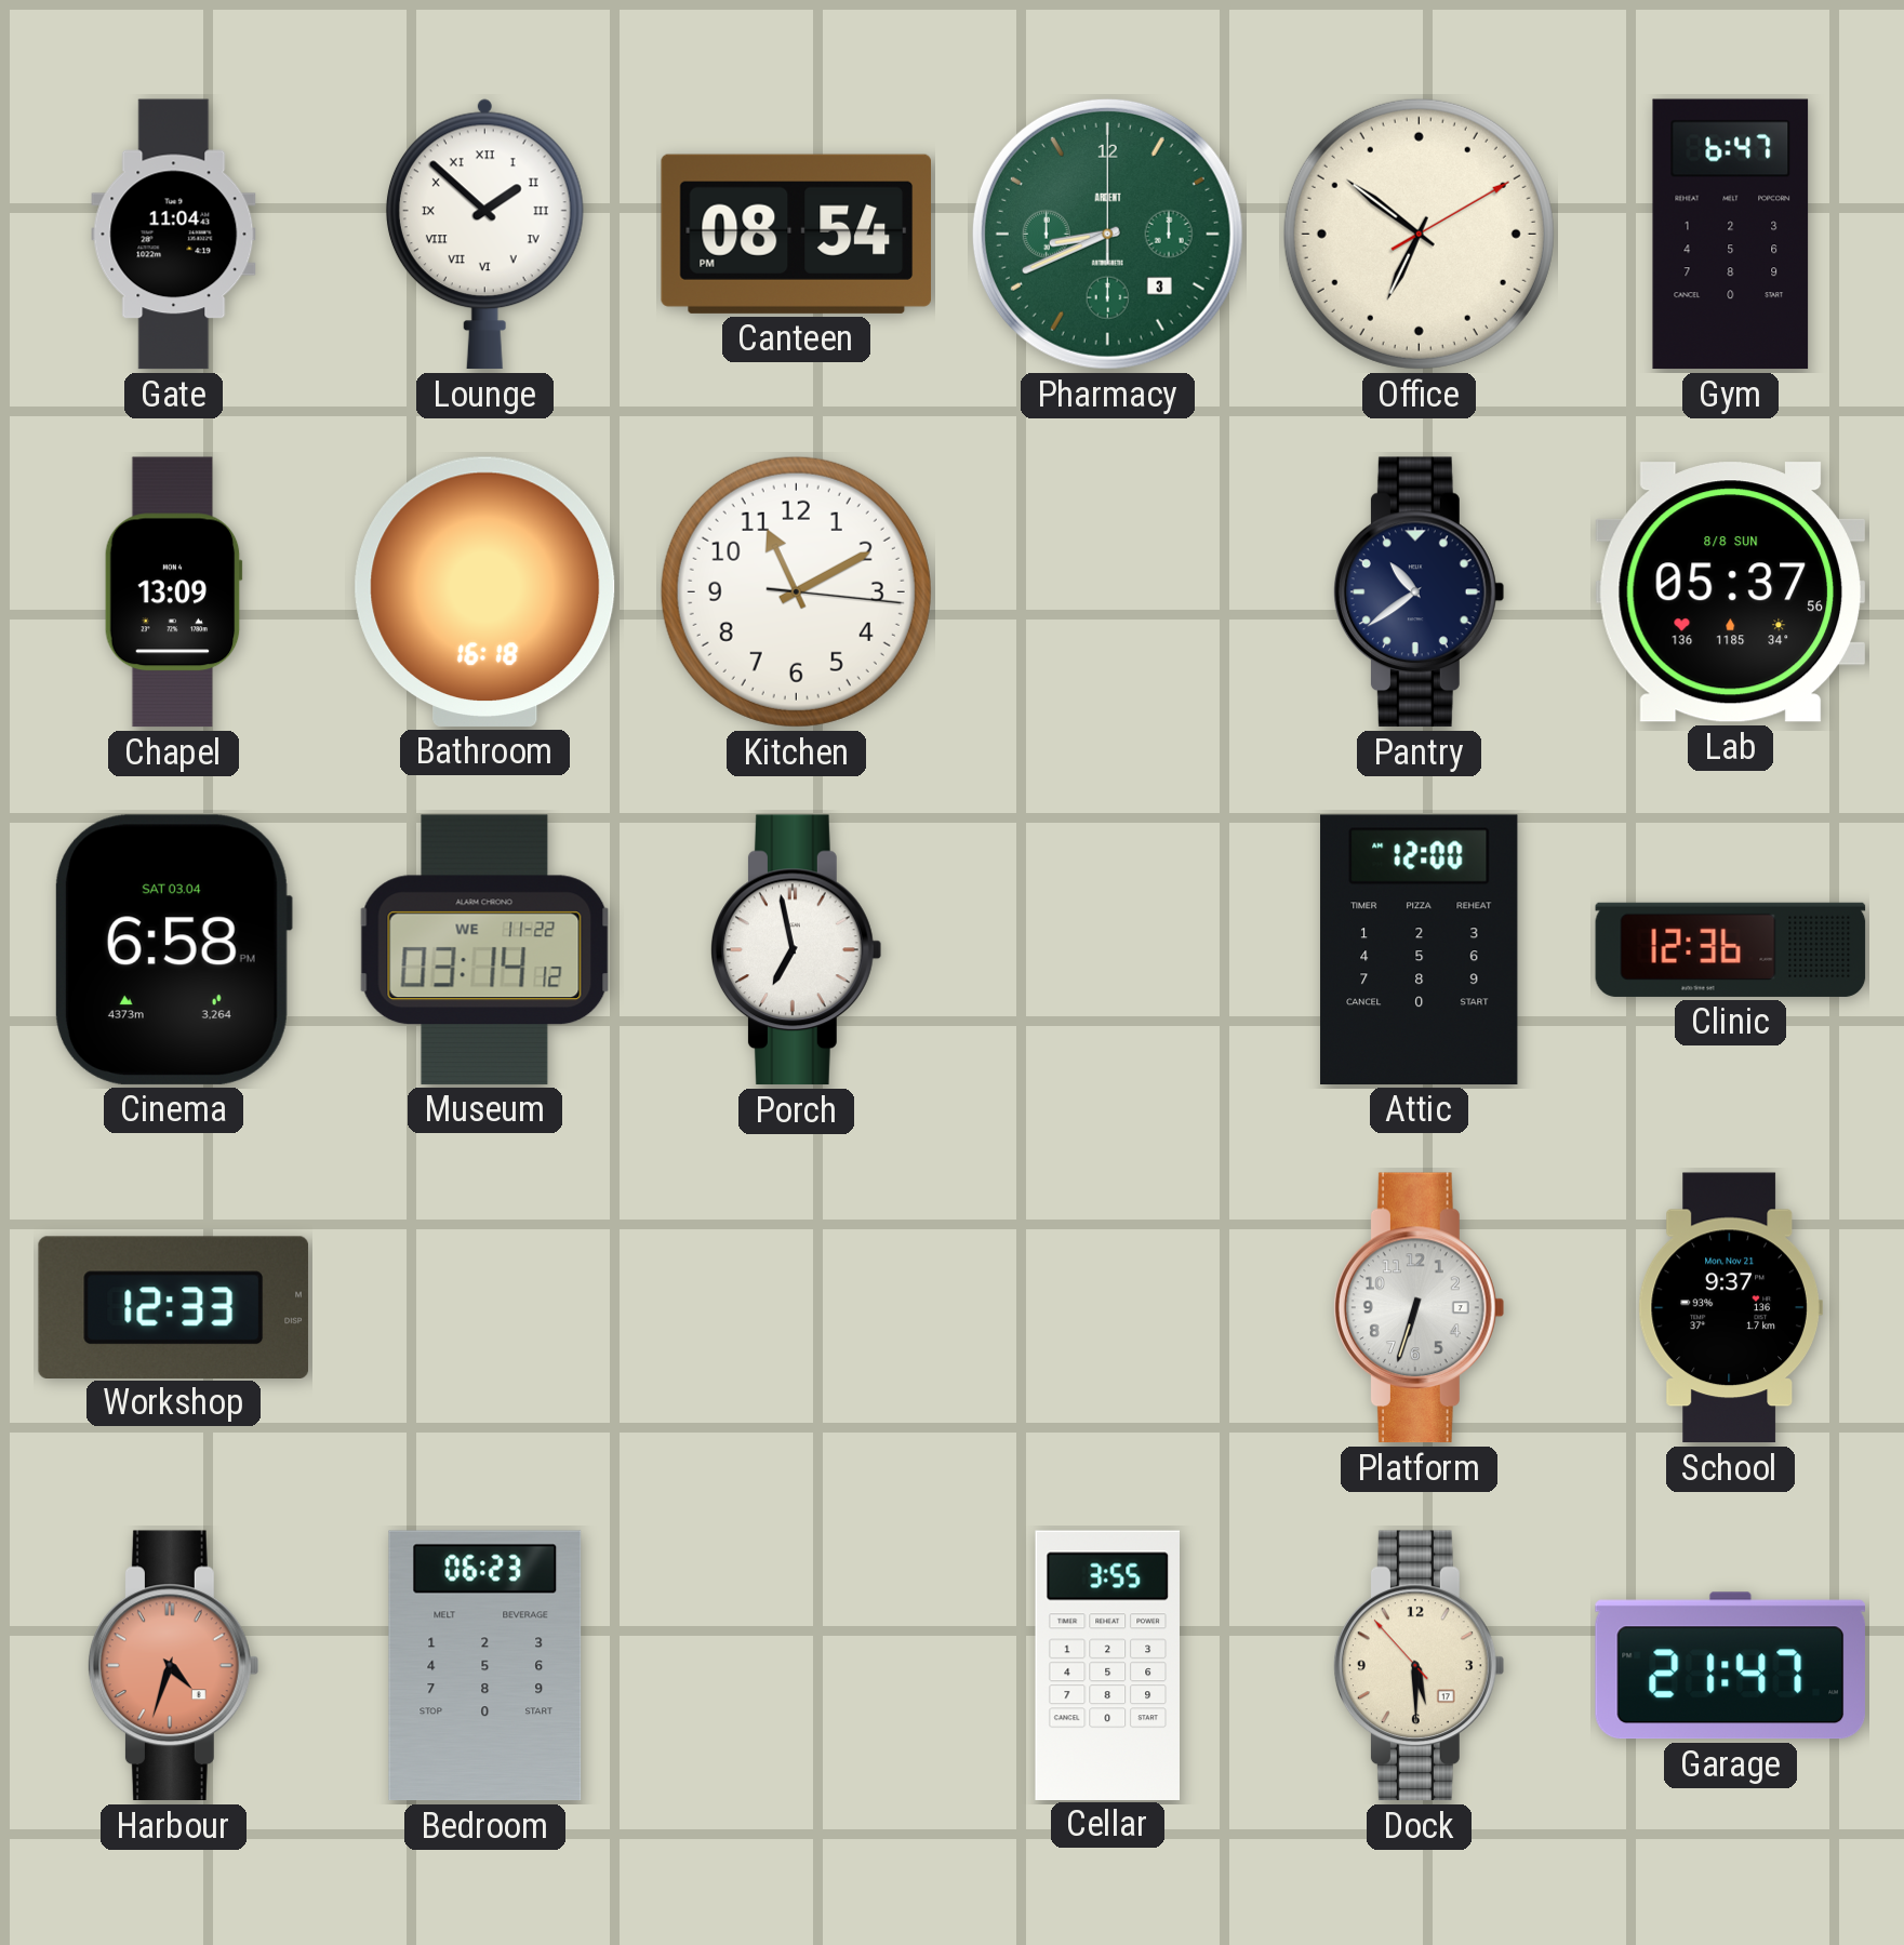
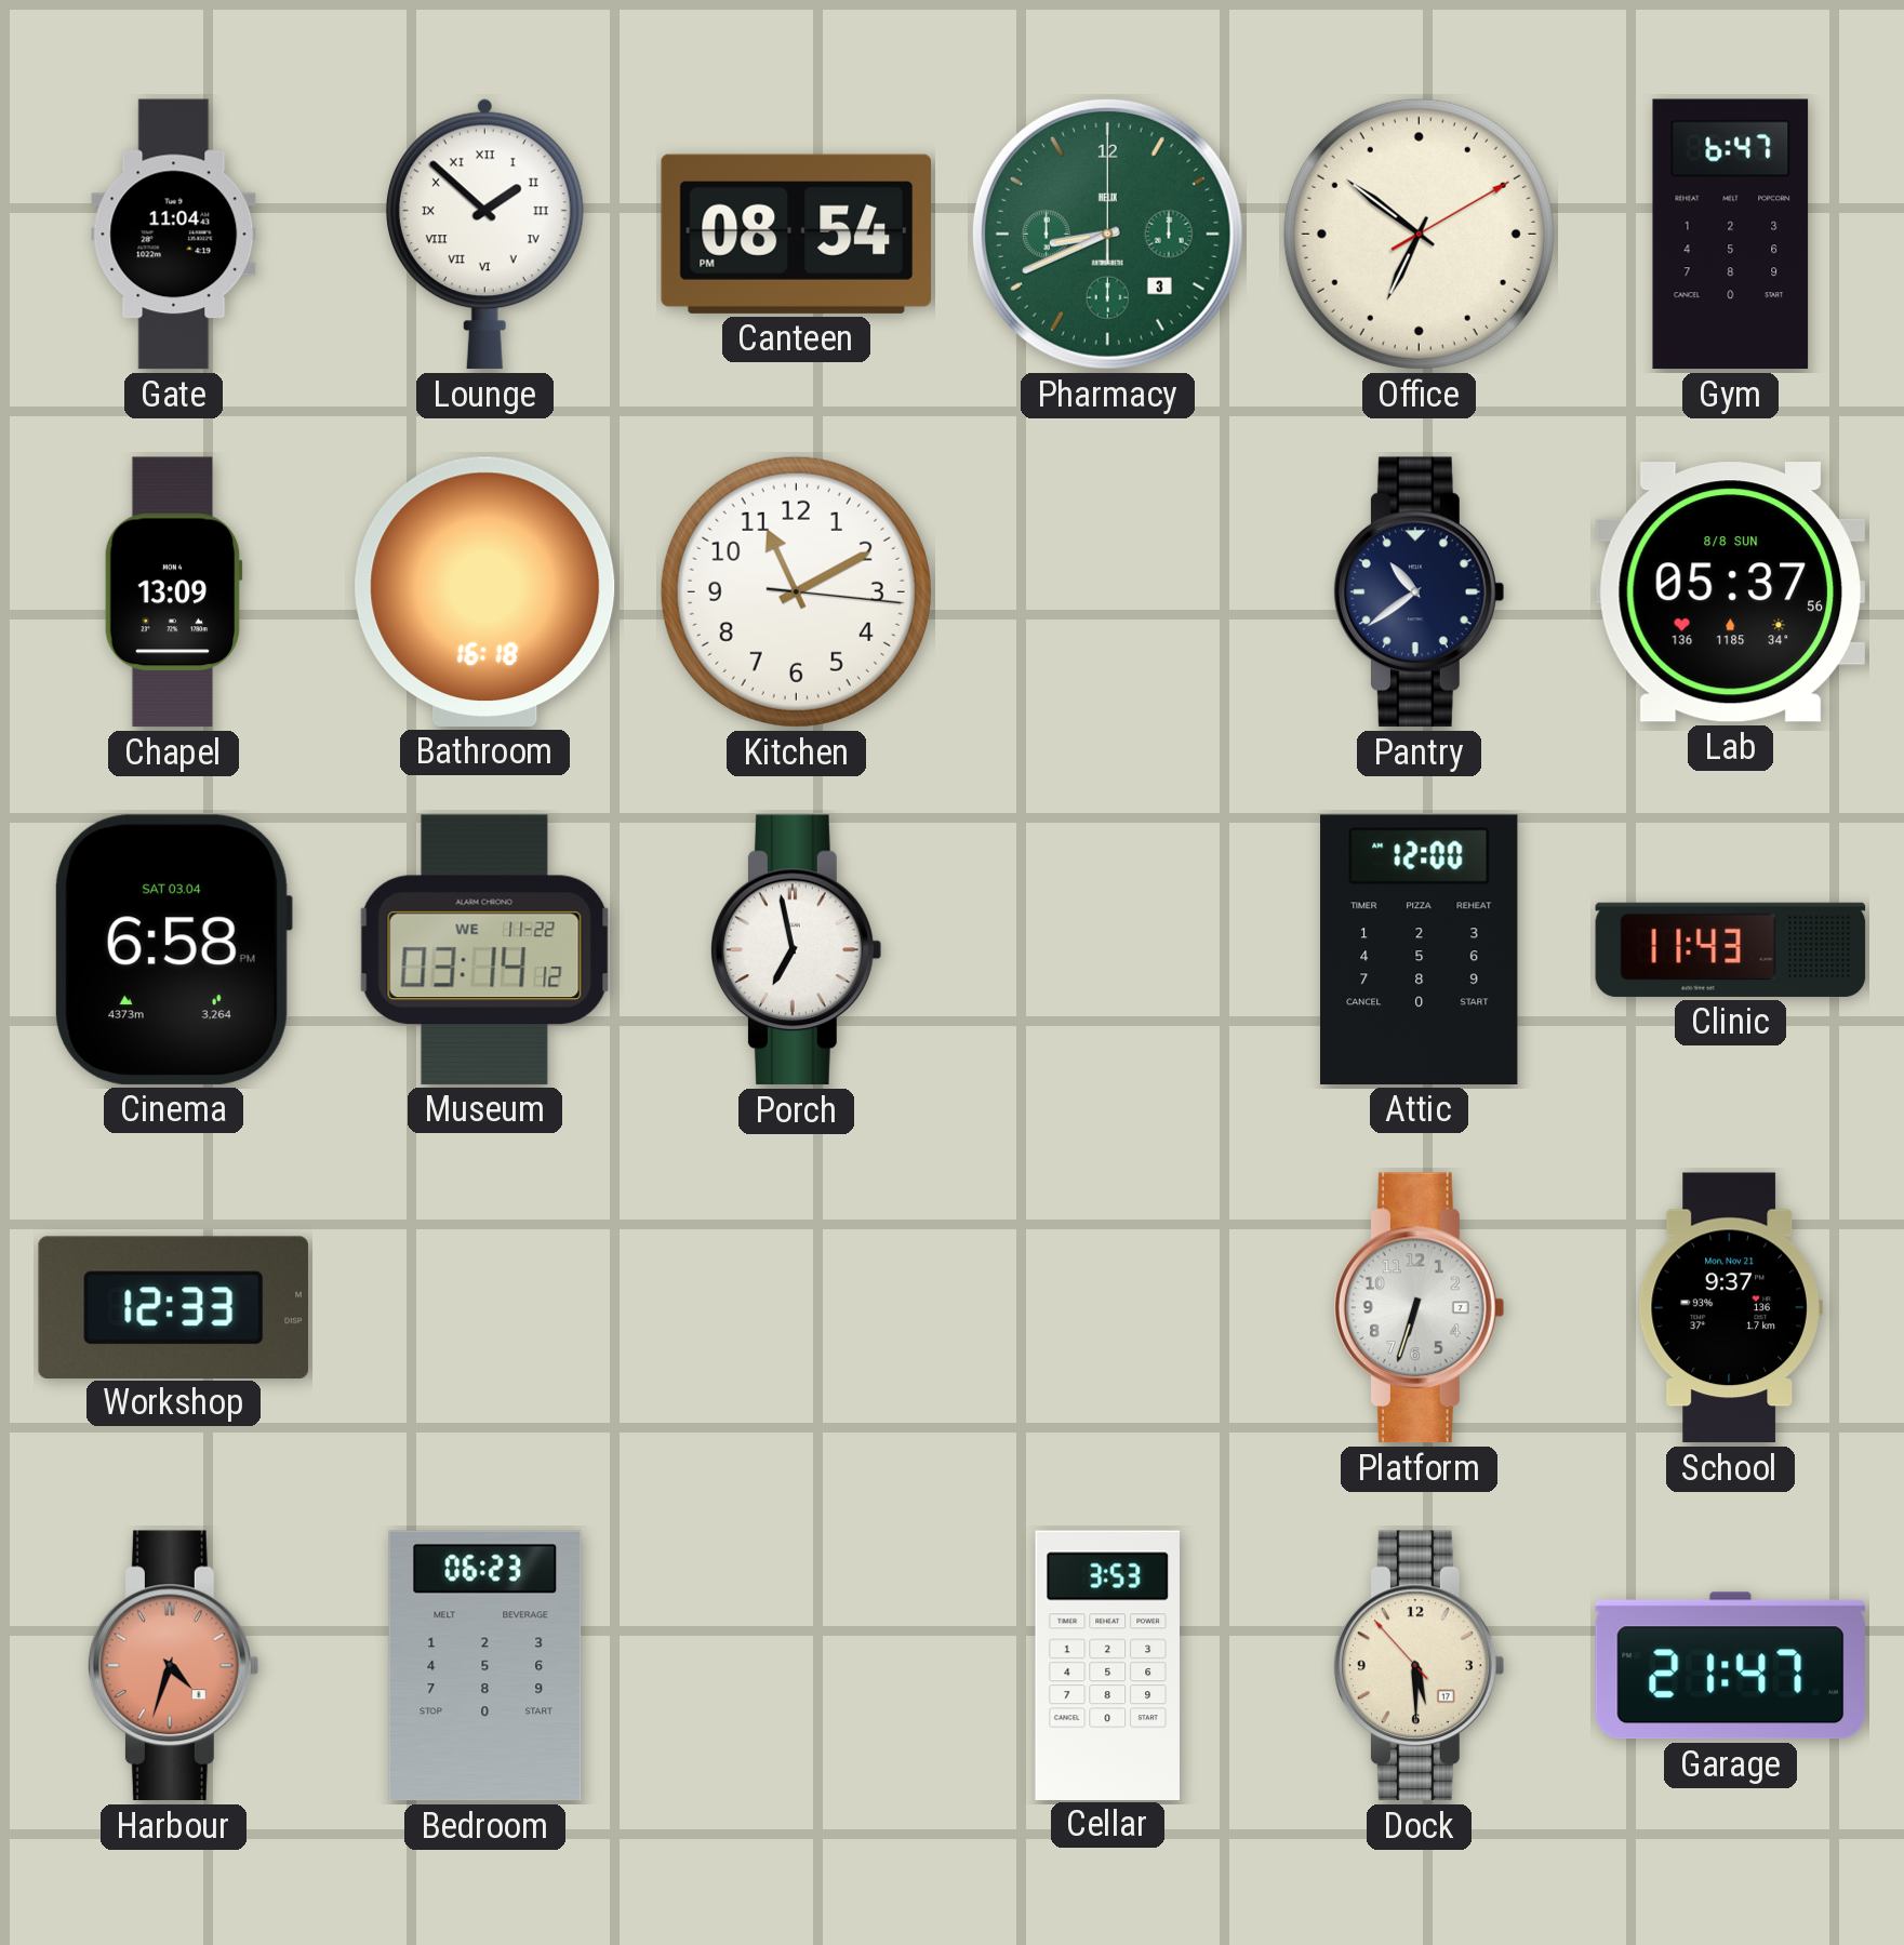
Pharmacy brand: ARDENT -> HELIX
Clinic: 12:36 -> 11:43
Cellar: 3:55 -> 3:53
